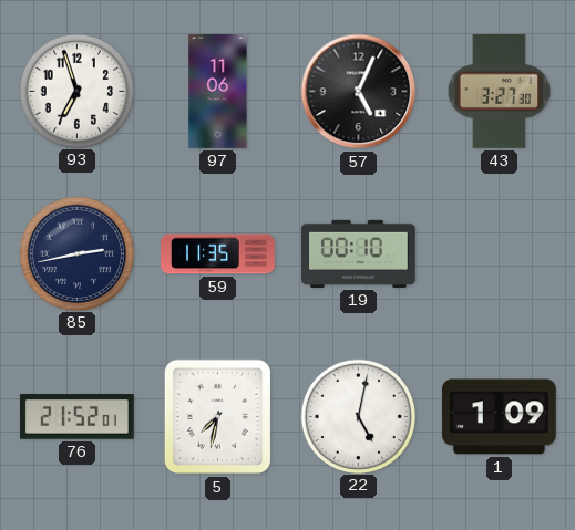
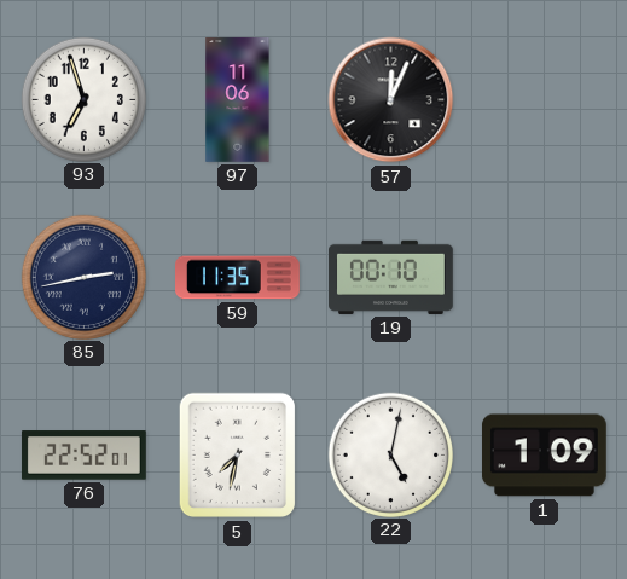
57: 5:04 -> 12:04
43: 3:27 -> none
76: 21:52 -> 22:52
